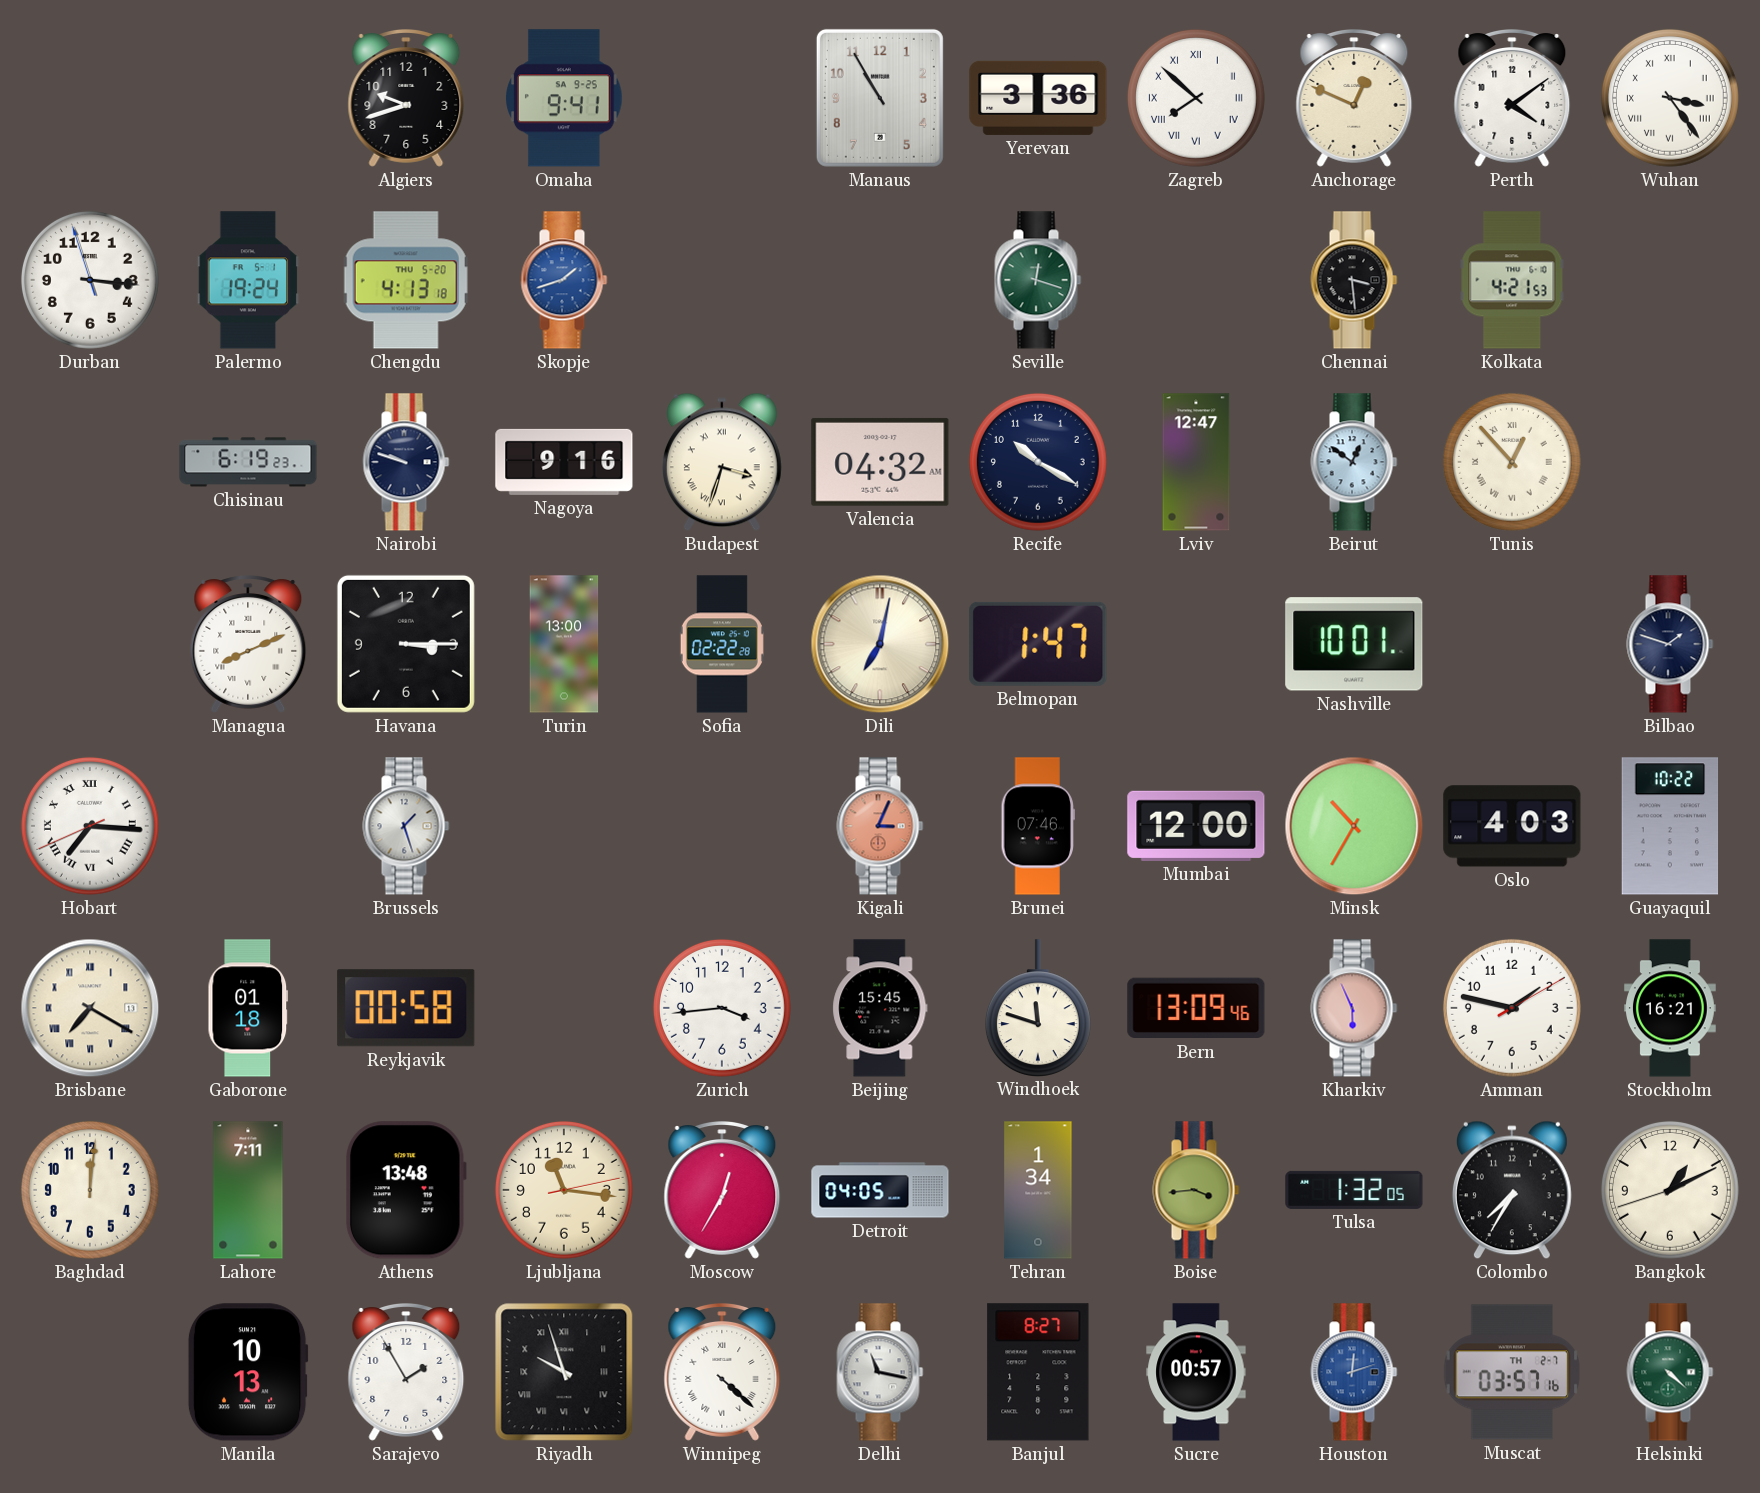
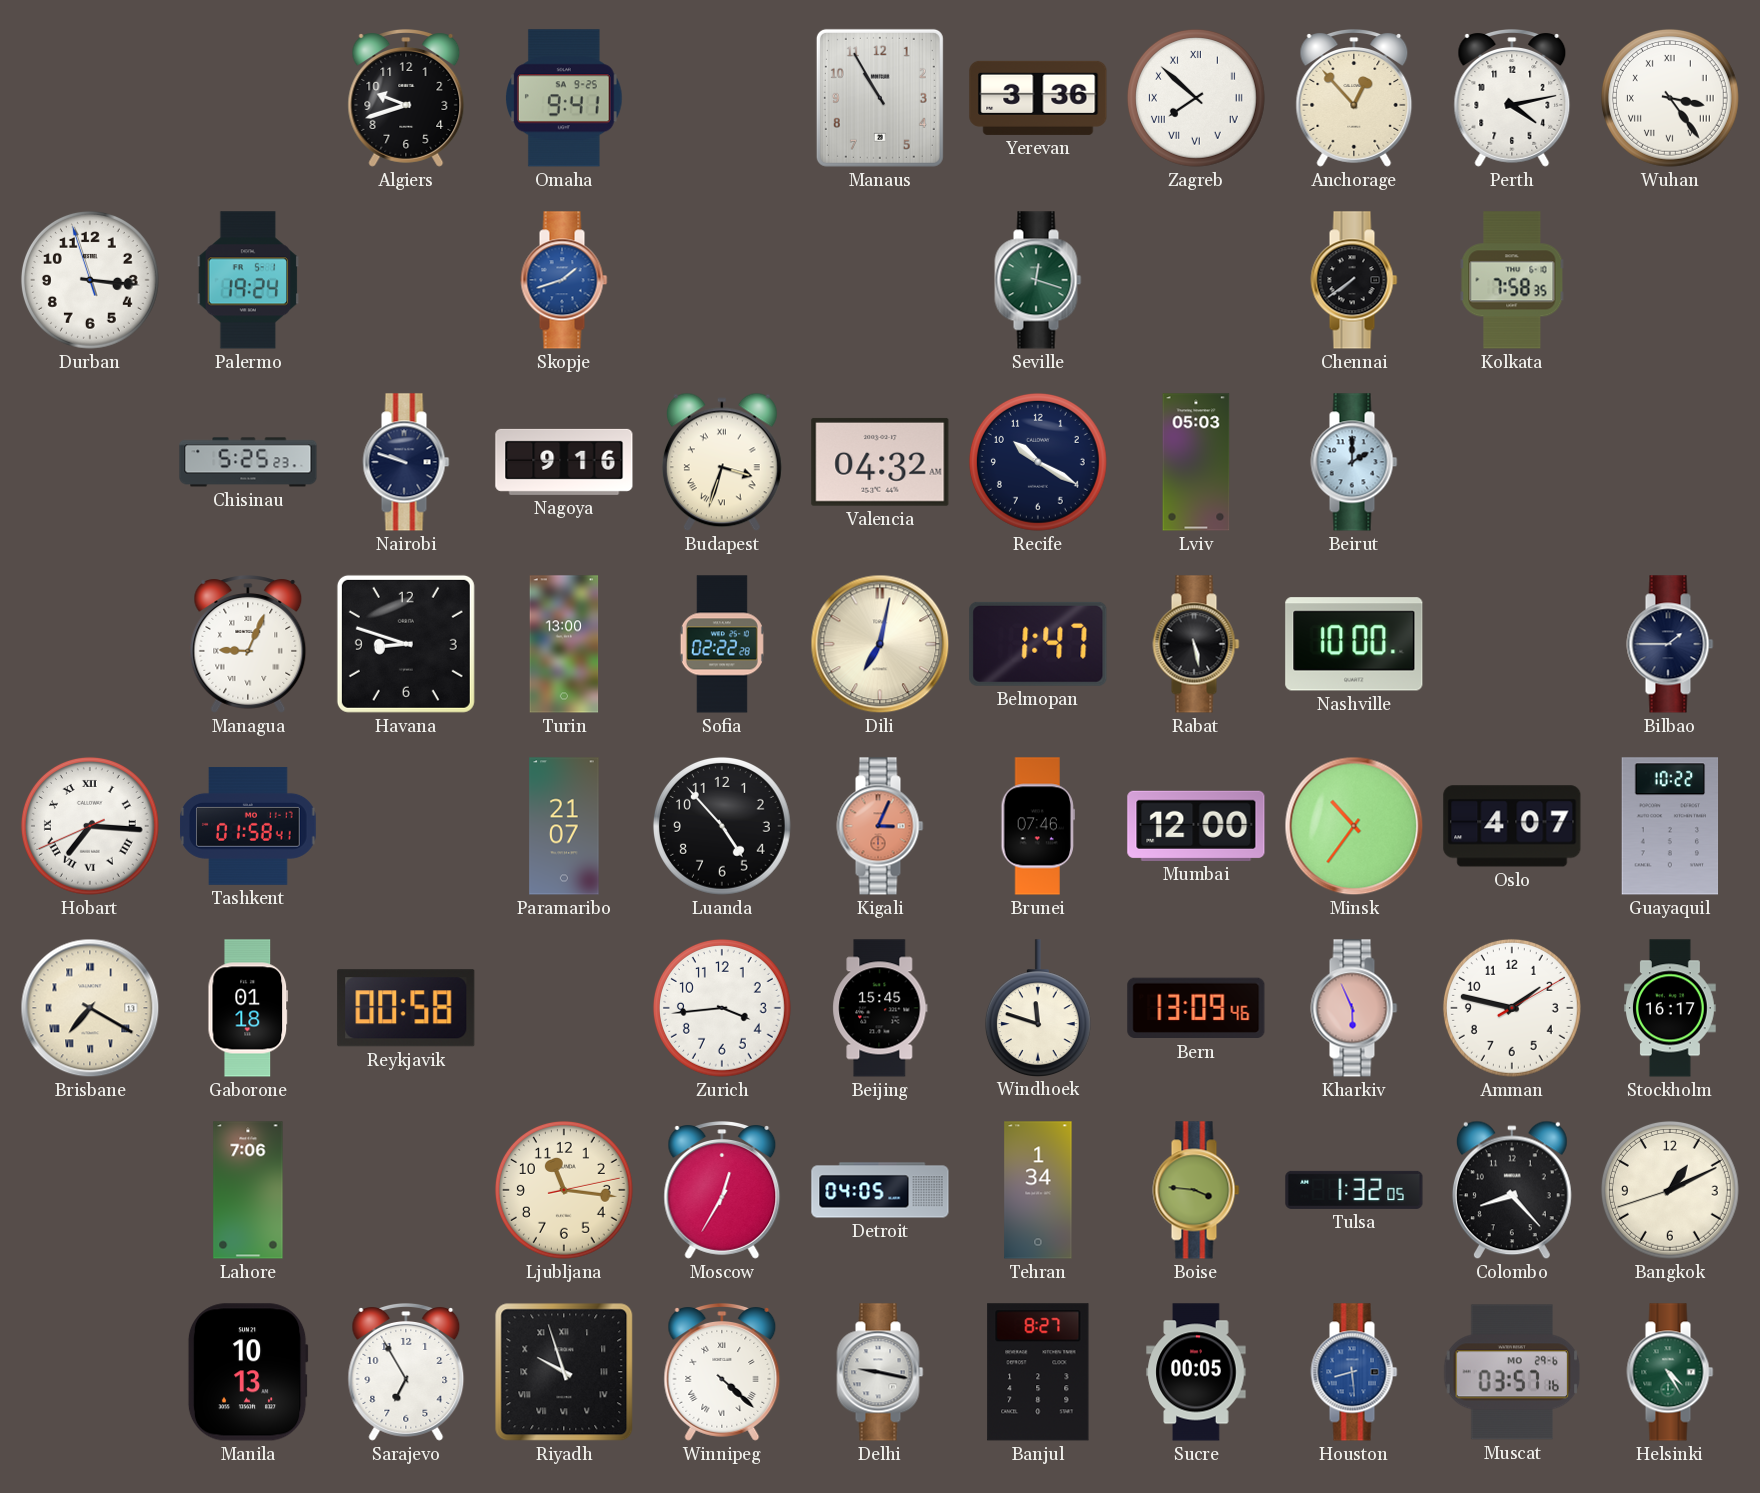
Anchorage: 12:49 -> 12:53
Perth: 4:09 -> 4:13
Chengdu: 4:13 -> none
Chennai: 3:29 -> 7:39
Kolkata: 4:21 -> 7:58
Chisinau: 6:19 -> 5:25
Lviv: 12:47 -> 05:03
Beirut: 12:51 -> 2:00
Tunis: 12:53 -> none
Managua: 8:11 -> 9:04
Havana: 3:15 -> 8:48
Rabat: none -> 5:28
Nashville: 10:01 -> 10:00
Bilbao: 1:48 -> 1:45
Tashkent: none -> 01:58
Brussels: 1:27 -> none
Paramaribo: none -> 21:07
Luanda: none -> 4:53
Minsk: 10:35 -> 10:36
Oslo: 4:03 -> 4:07
Stockholm: 16:21 -> 16:17
Baghdad: 12:01 -> none
Lahore: 7:11 -> 7:06
Athens: 13:48 -> none
Boise: 3:44 -> 3:46
Colombo: 7:35 -> 8:23
Sarajevo: 1:55 -> 6:55
Delhi: 11:17 -> 9:17
Sucre: 00:57 -> 00:05
Houston: 12:12 -> 8:29
Muscat date: TH 2-7 -> MO 29-6
Helsinki: 4:22 -> 4:25
